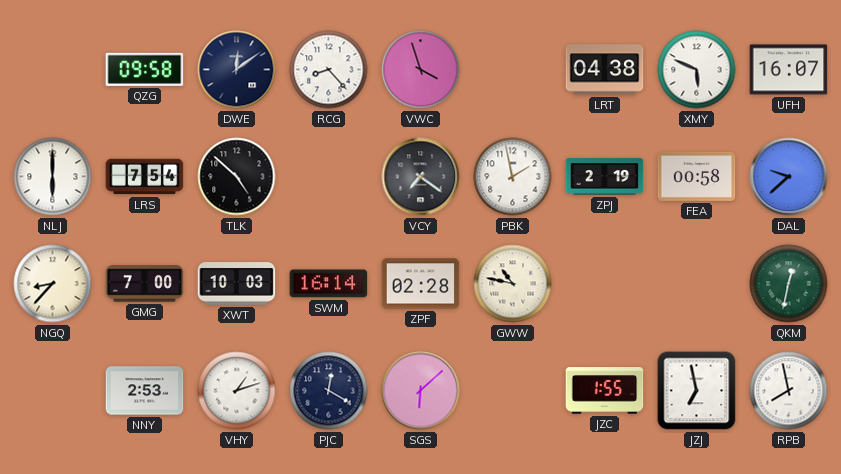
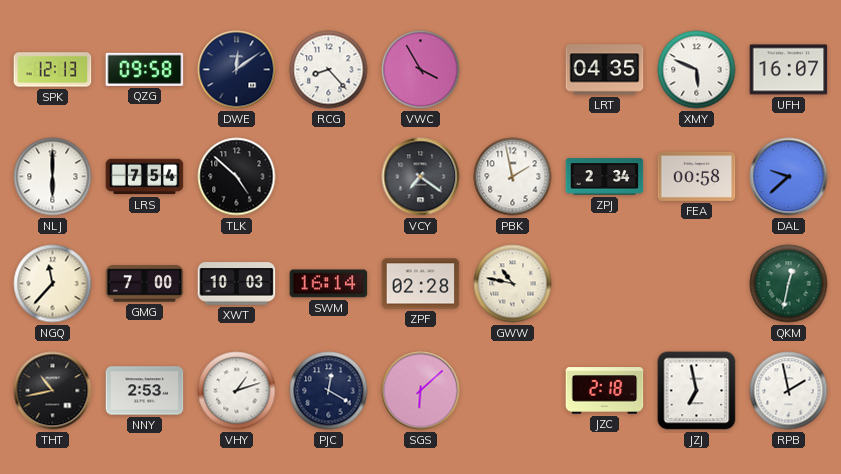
SPK: none -> 12:13
VWC: 3:57 -> 3:55
LRT: 04:38 -> 04:35
ZPJ: 2:19 -> 2:34
NGQ: 8:37 -> 11:37
THT: none -> 10:43
JZC: 1:55 -> 2:18
RPB: 7:58 -> 1:58
